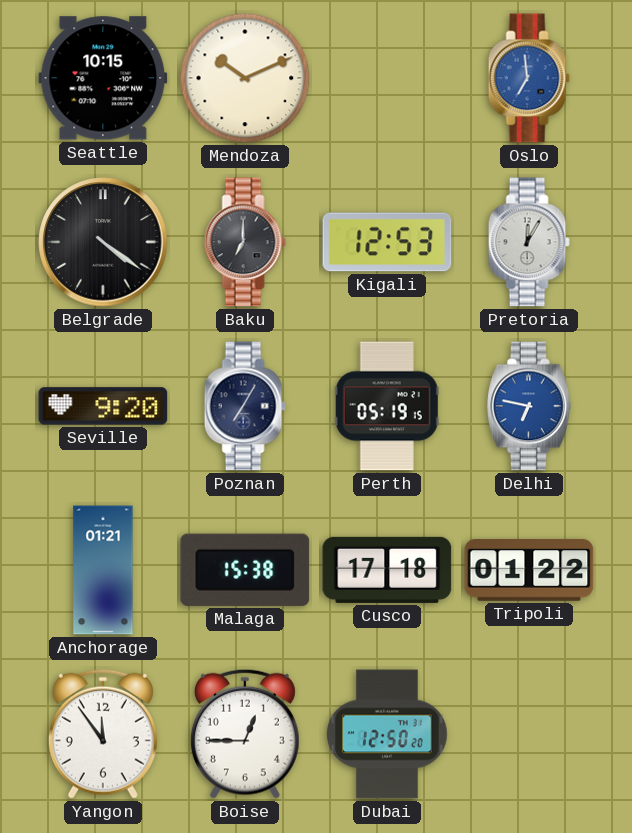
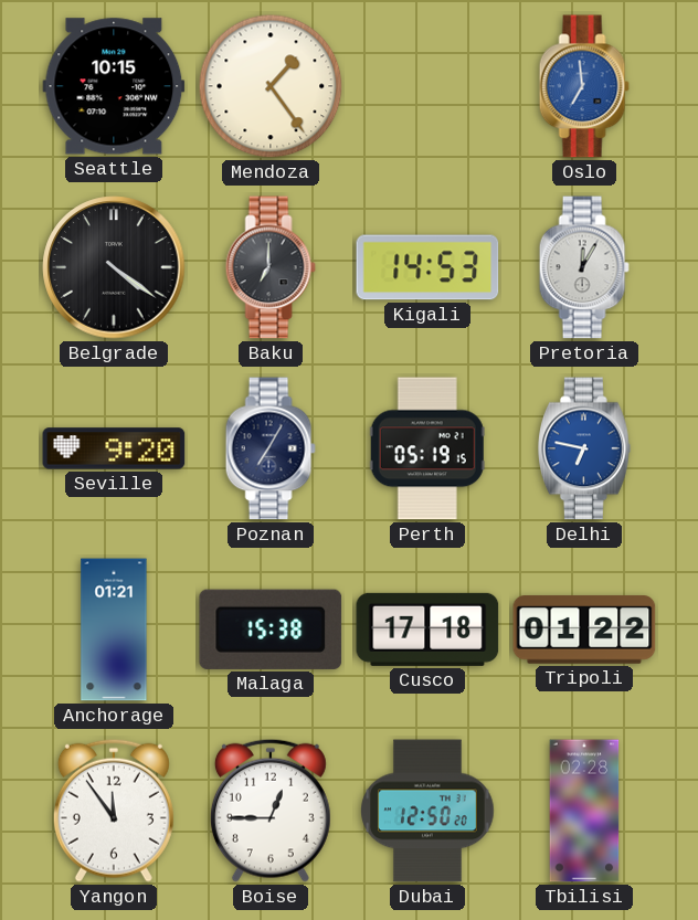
Mendoza: 10:11 -> 1:24
Kigali: 12:53 -> 14:53
Tbilisi: none -> 02:28
